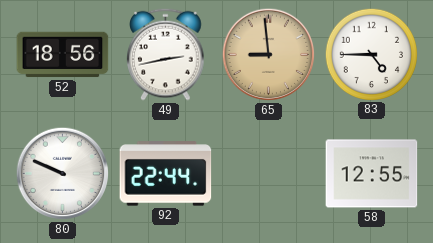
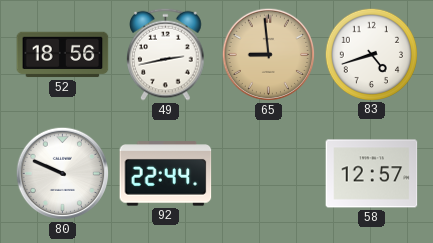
83: 4:45 -> 4:42
58: 12:55 -> 12:57
